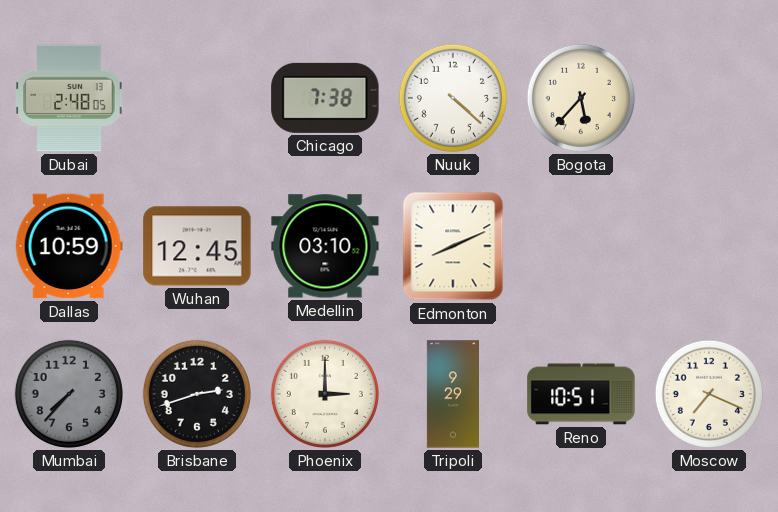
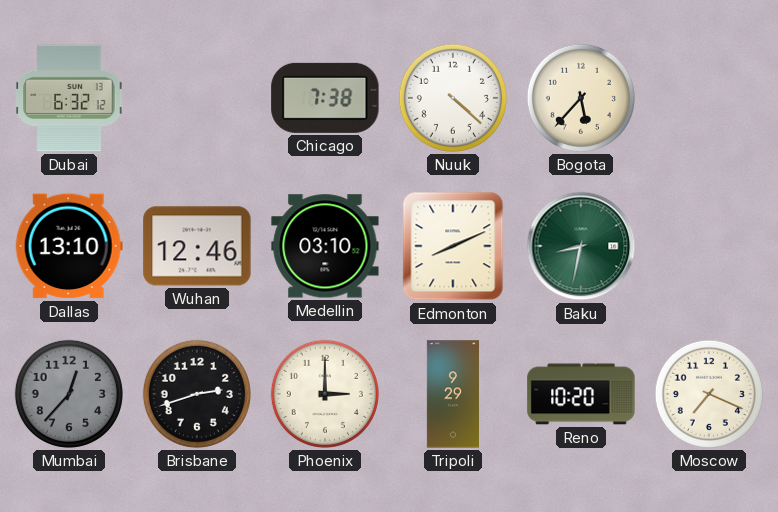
Dubai: 2:48 -> 6:32
Dallas: 10:59 -> 13:10
Wuhan: 12:45 -> 12:46
Baku: none -> 8:32
Mumbai: 7:37 -> 12:37
Reno: 10:51 -> 10:20
